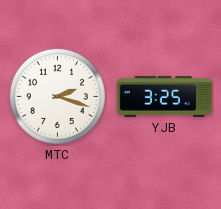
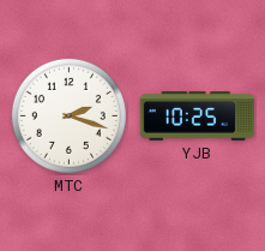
YJB: 3:25 -> 10:25
